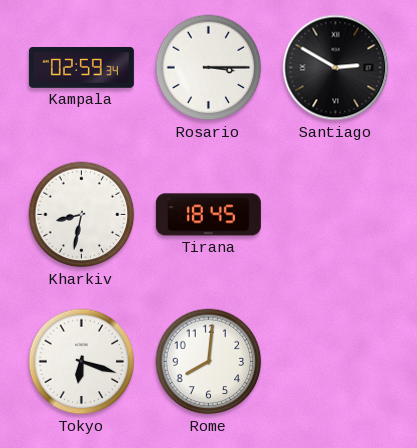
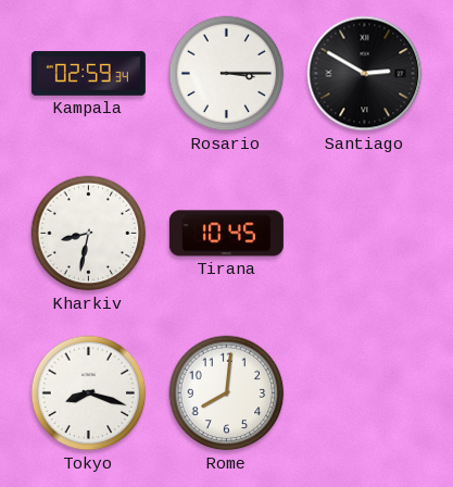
Tirana: 18:45 -> 10:45
Tokyo: 6:18 -> 8:18
